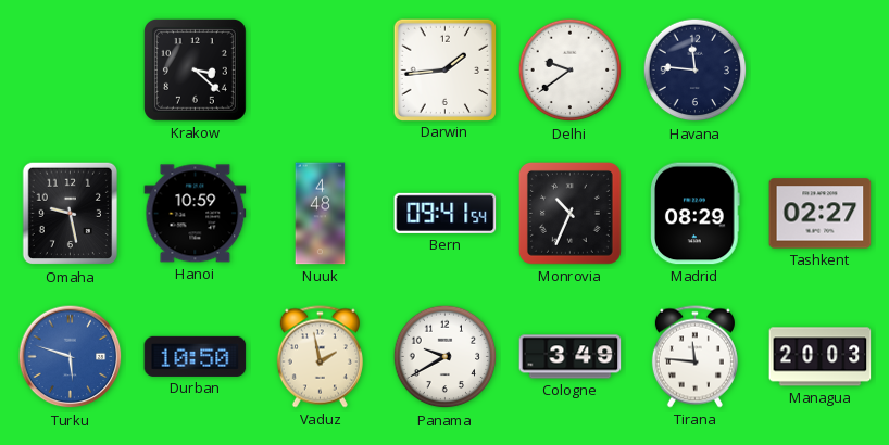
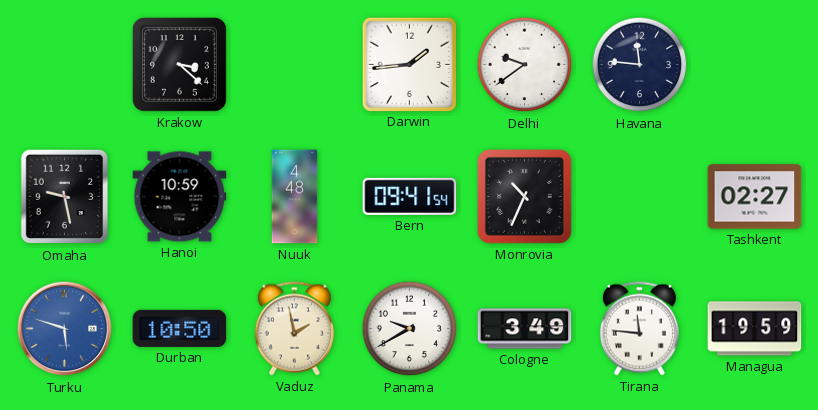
Madrid: 08:29 -> none
Managua: 20:03 -> 19:59
